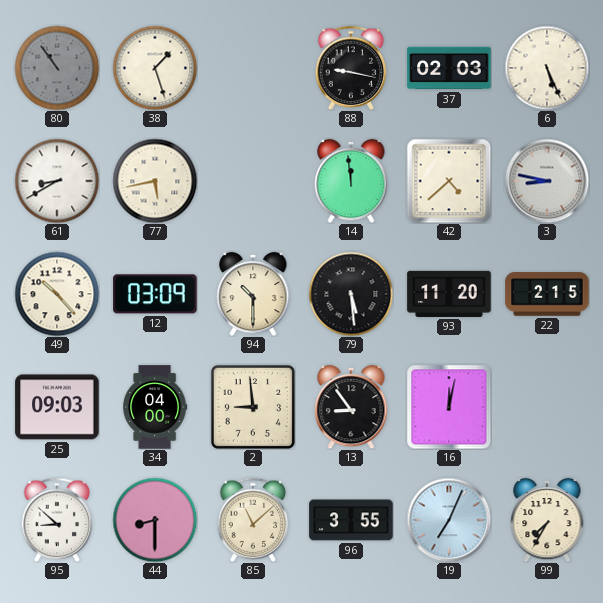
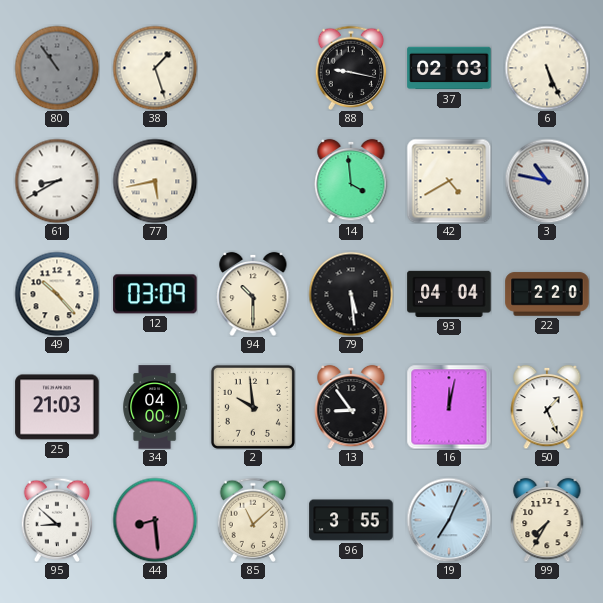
14: 11:59 -> 3:59
42: 4:38 -> 4:40
3: 8:47 -> 10:47
93: 11:20 -> 04:04
22: 2:15 -> 2:20
25: 09:03 -> 21:03
2: 8:59 -> 9:59
50: none -> 1:26
44: 8:30 -> 8:29
